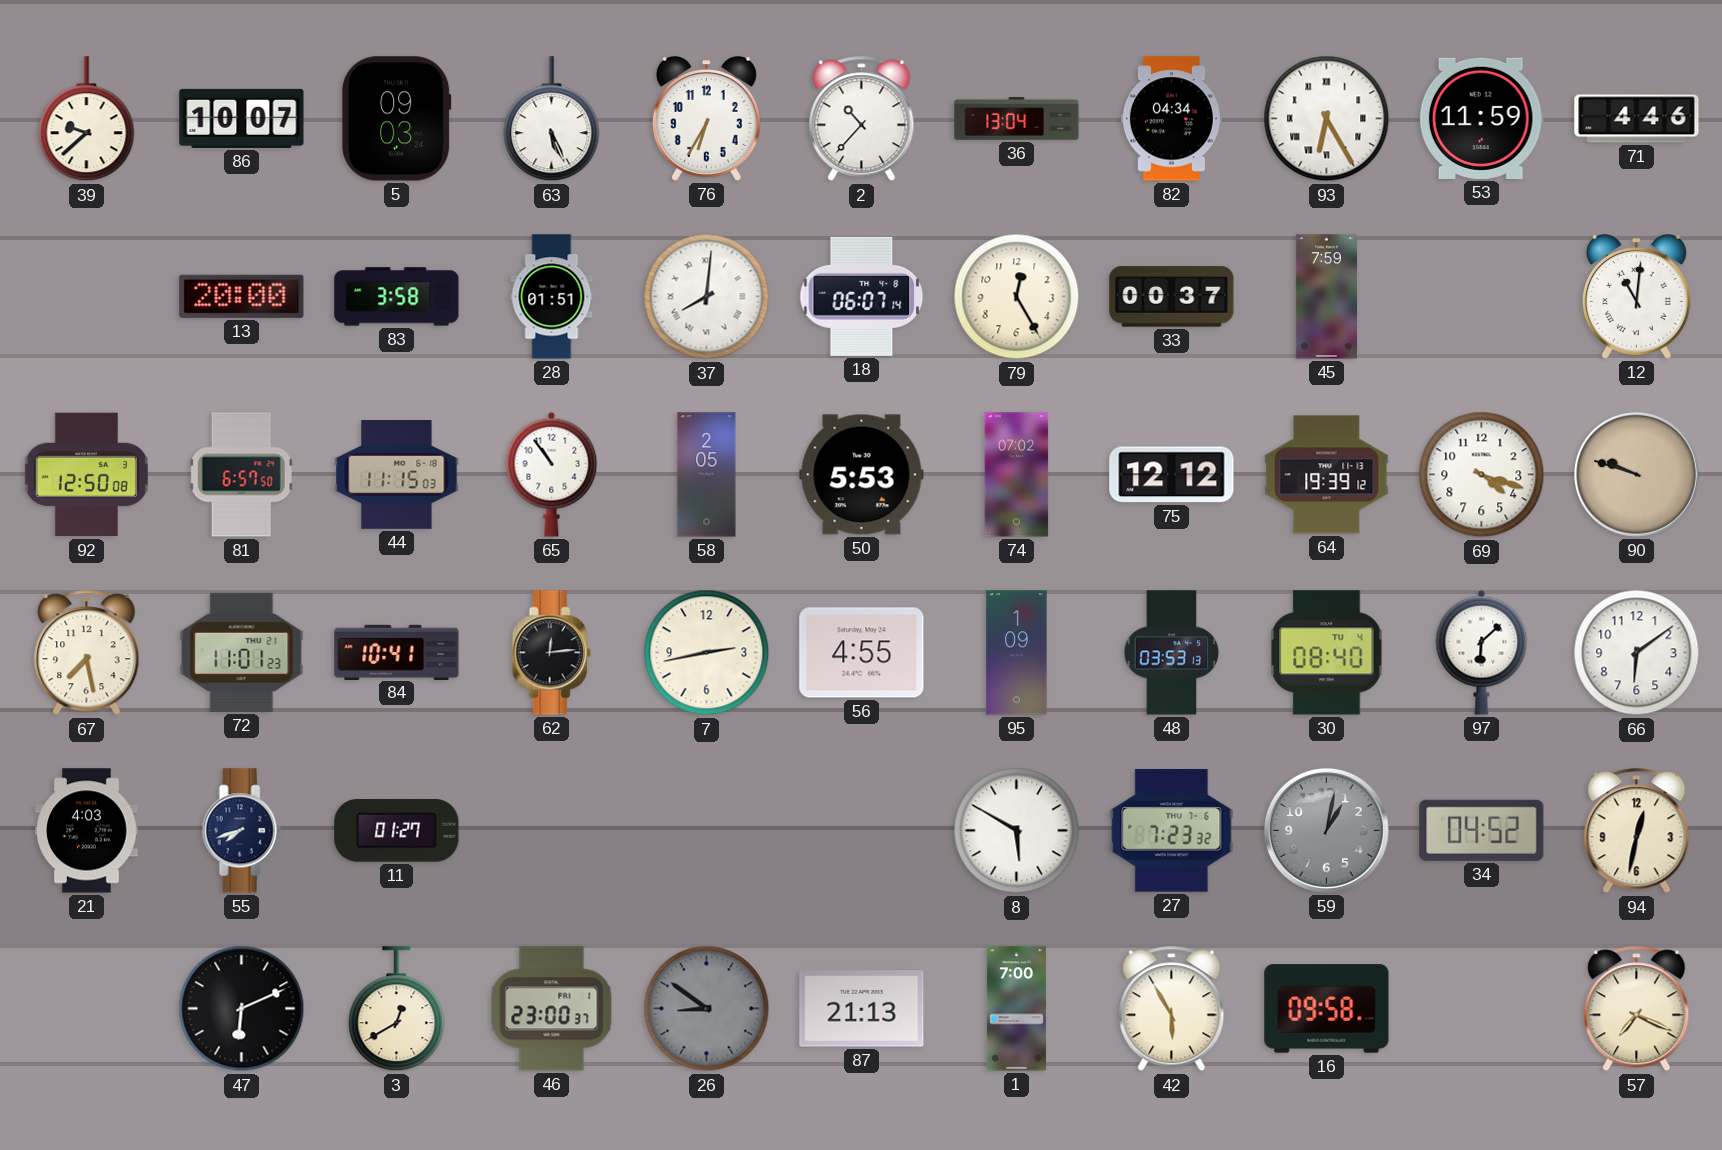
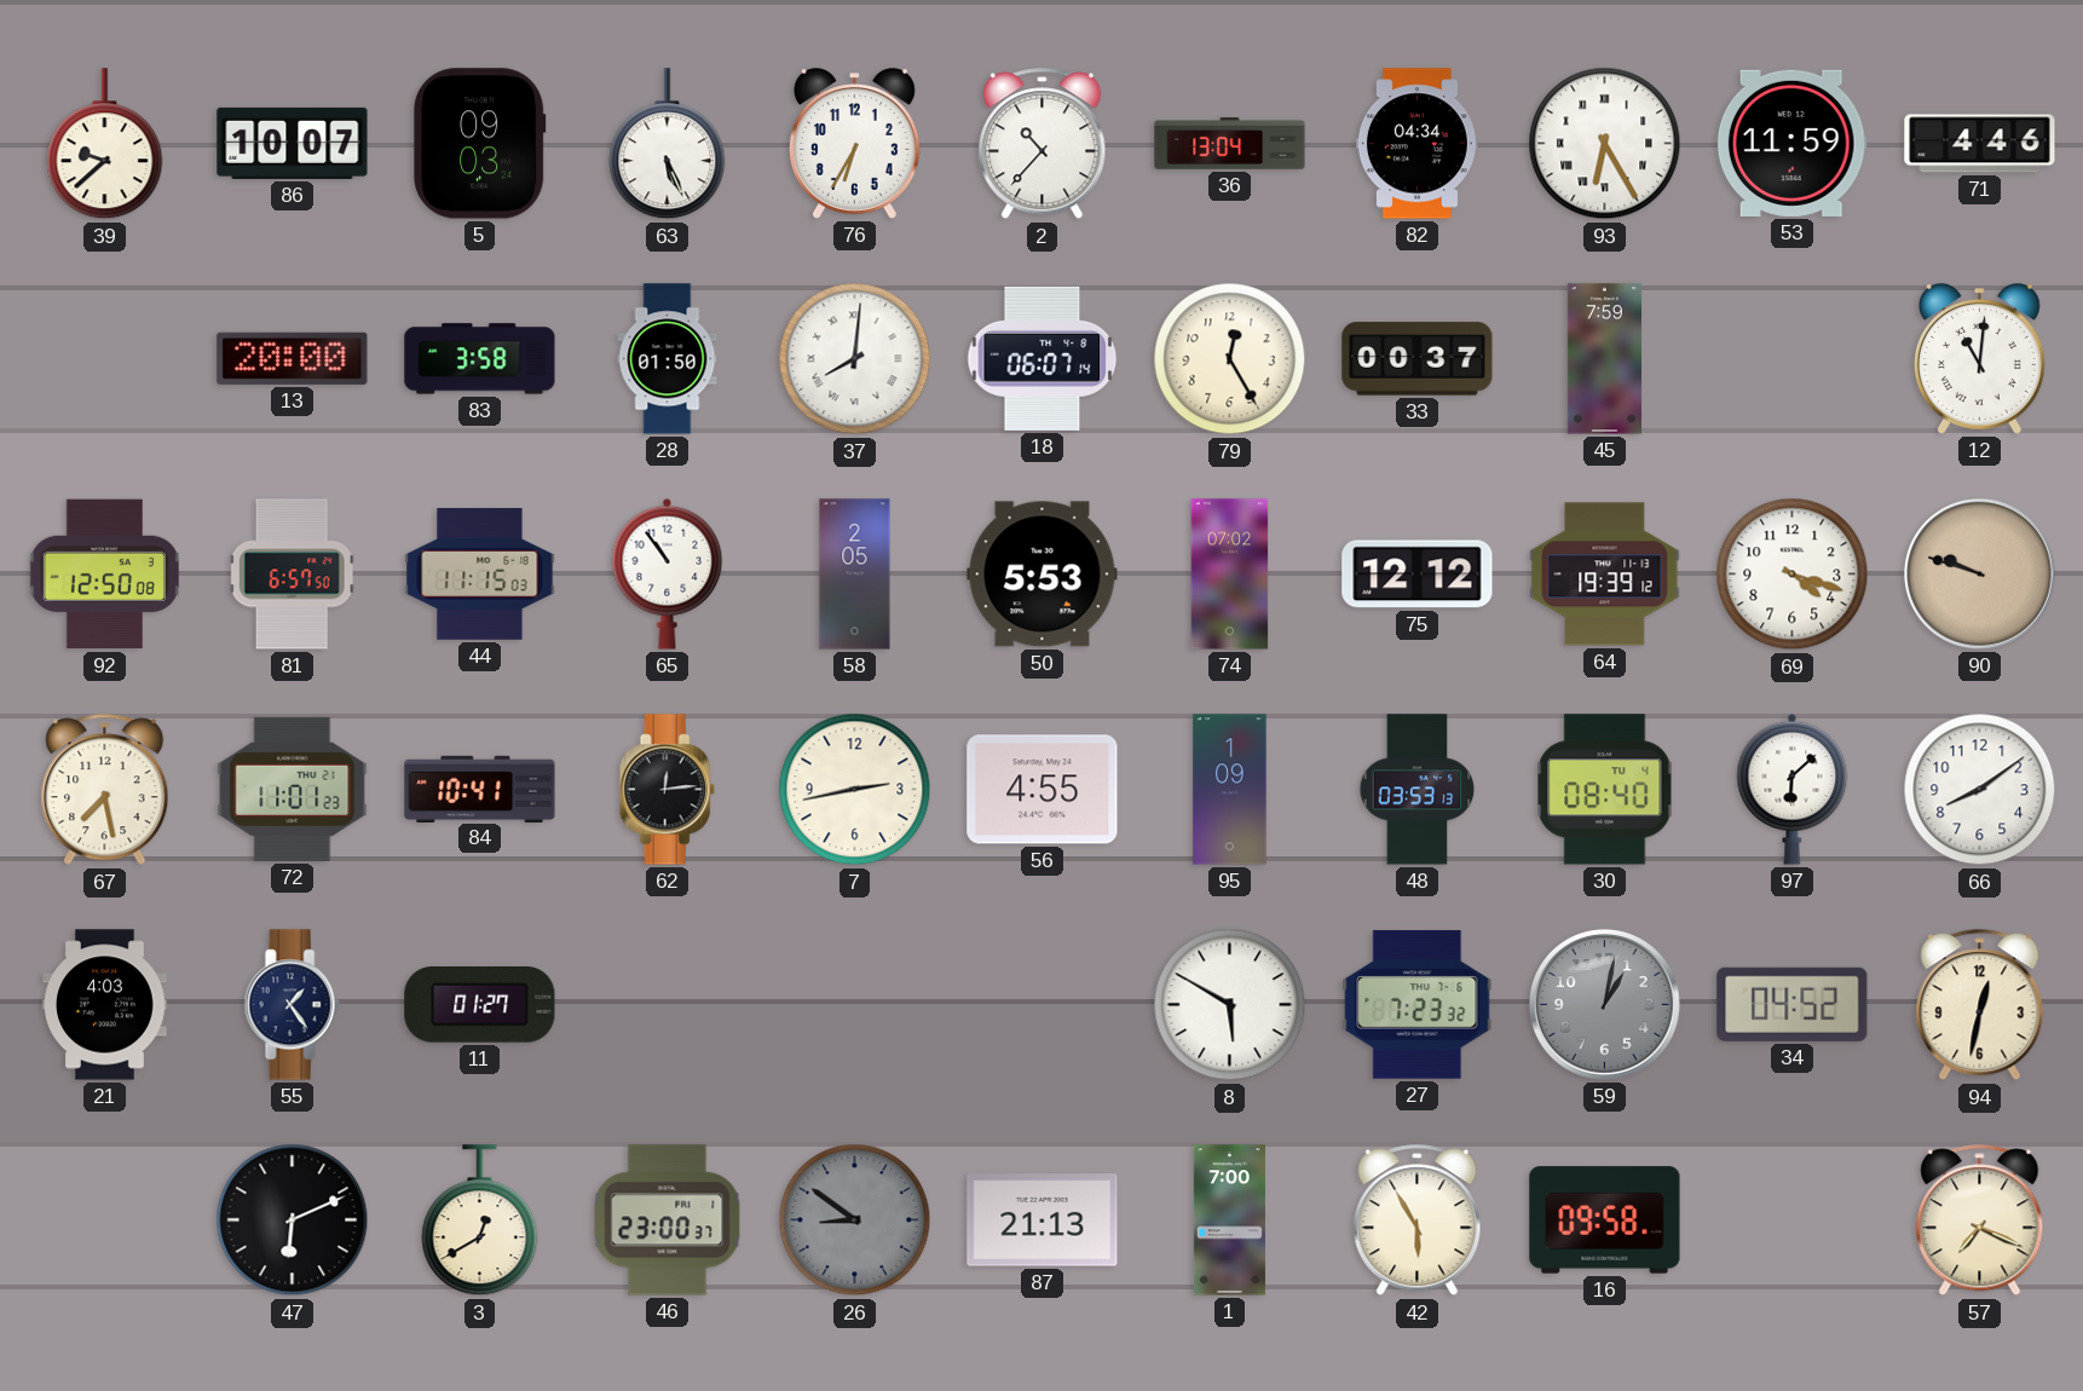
28: 01:51 -> 01:50
66: 6:09 -> 8:09
55: 7:42 -> 1:24
